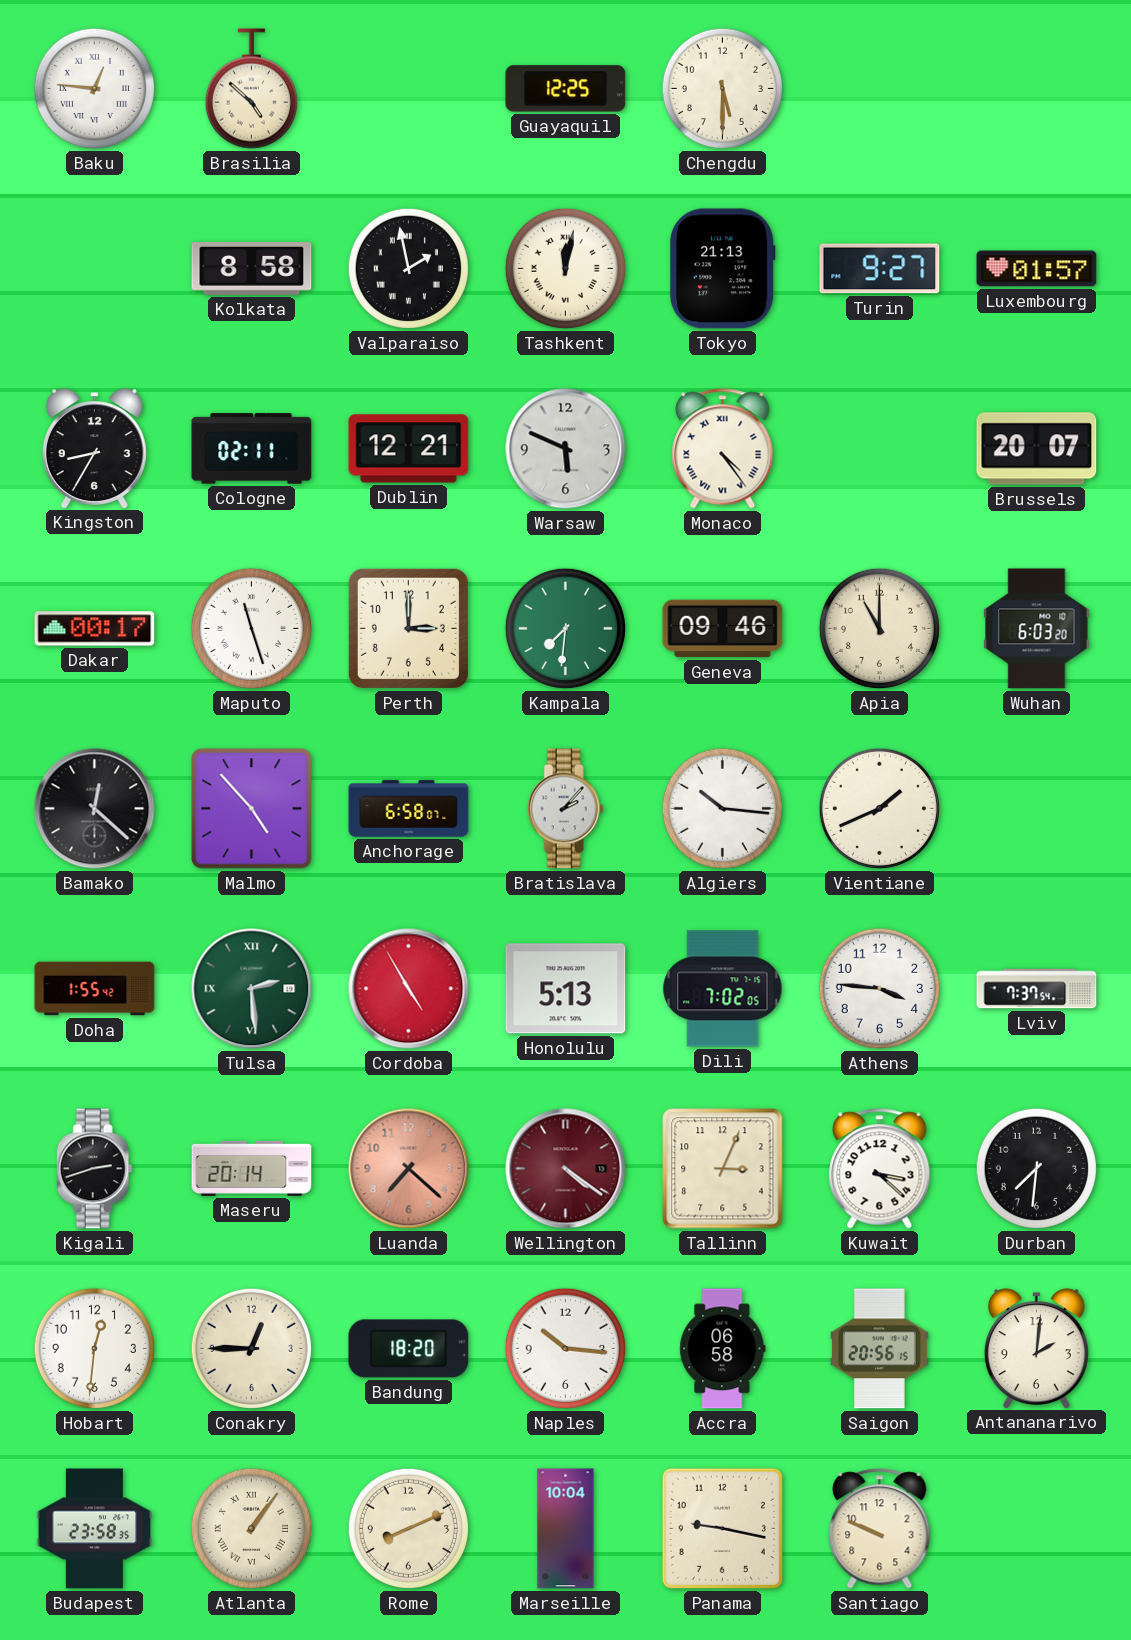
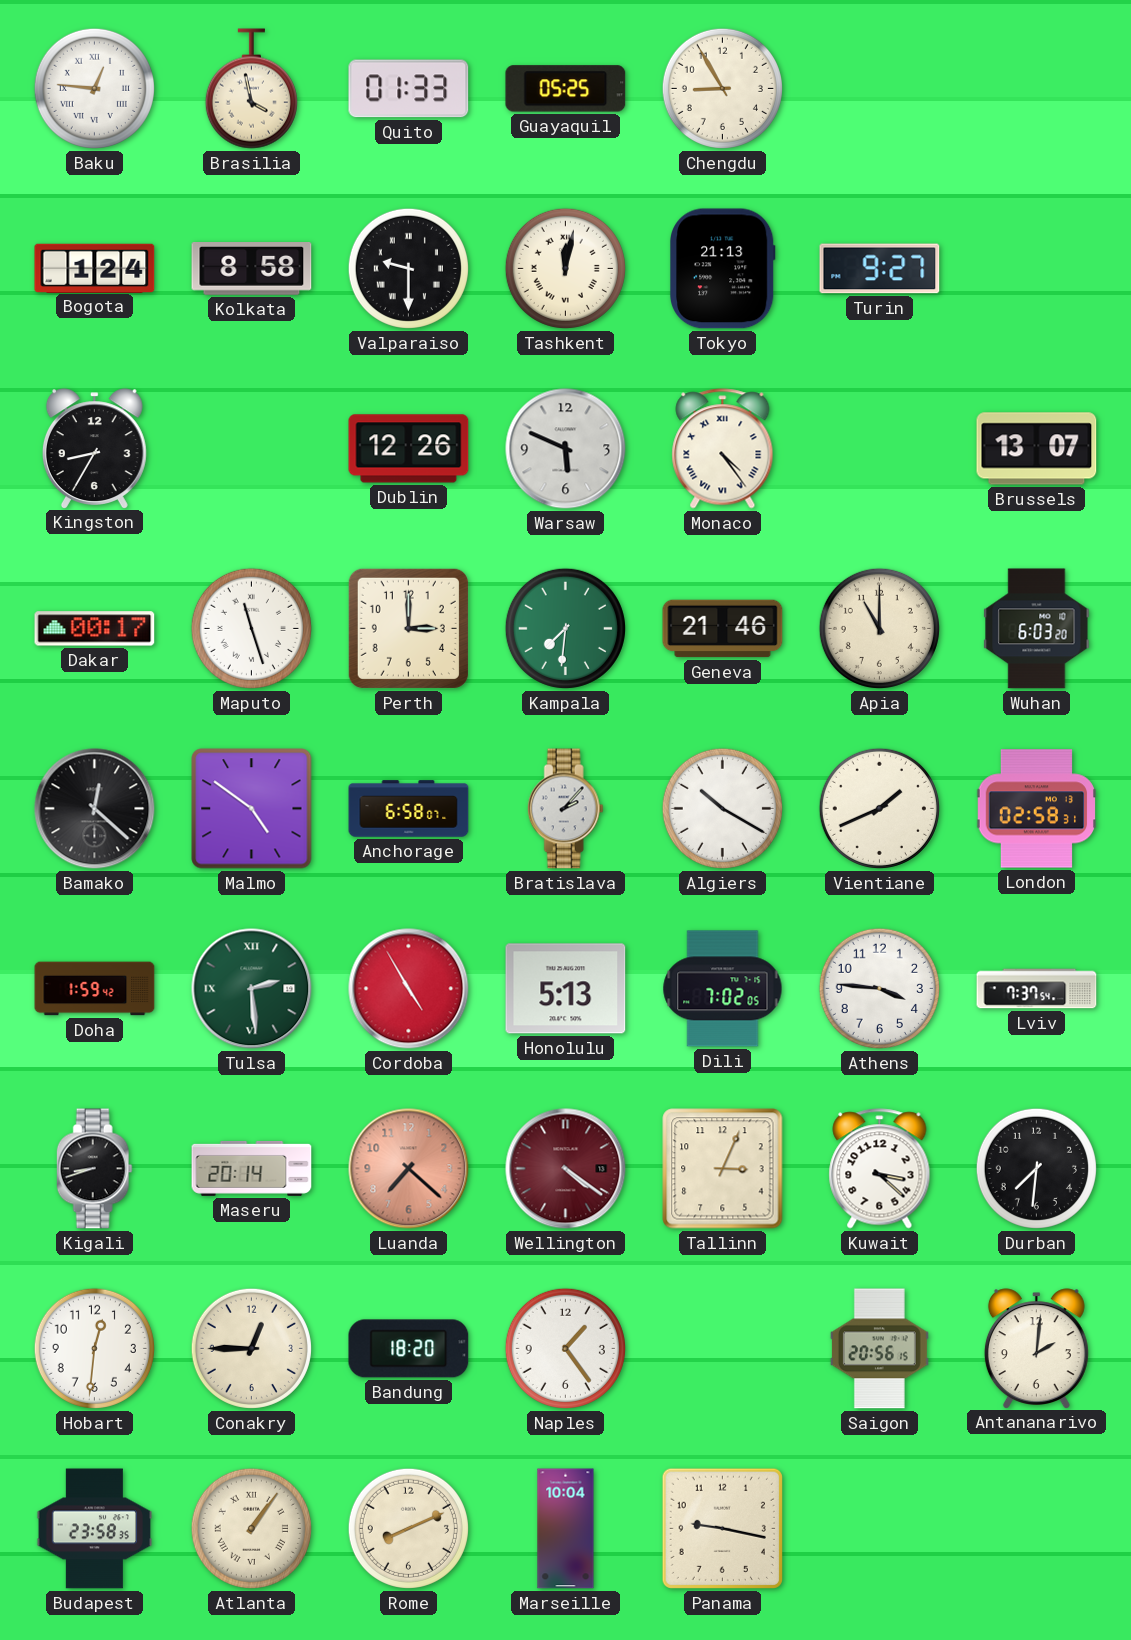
Brasilia: 4:52 -> 3:58
Quito: none -> 01:33
Guayaquil: 12:25 -> 05:25
Chengdu: 5:30 -> 8:55
Bogota: none -> 1:24
Valparaiso: 1:58 -> 9:30
Luxembourg: 01:57 -> none
Cologne: 02:11 -> none
Dublin: 12:21 -> 12:26
Brussels: 20:07 -> 13:07
Geneva: 09:46 -> 21:46
Malmo: 4:53 -> 4:51
Algiers: 10:16 -> 10:20
London: none -> 02:58
Doha: 1:55 -> 1:59
Kigali: 2:42 -> 8:42
Naples: 10:16 -> 1:24
Accra: 06:58 -> none
Santiago: 9:49 -> none
